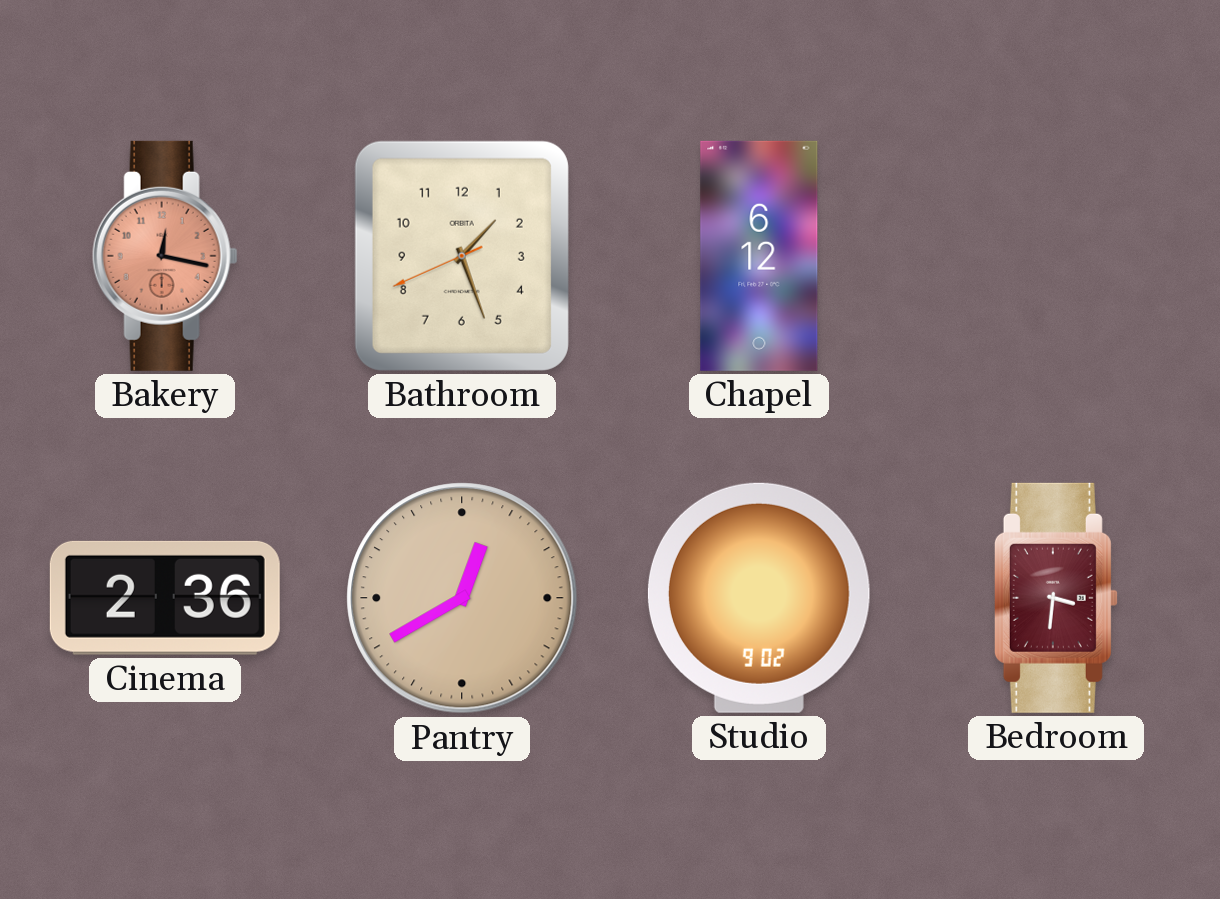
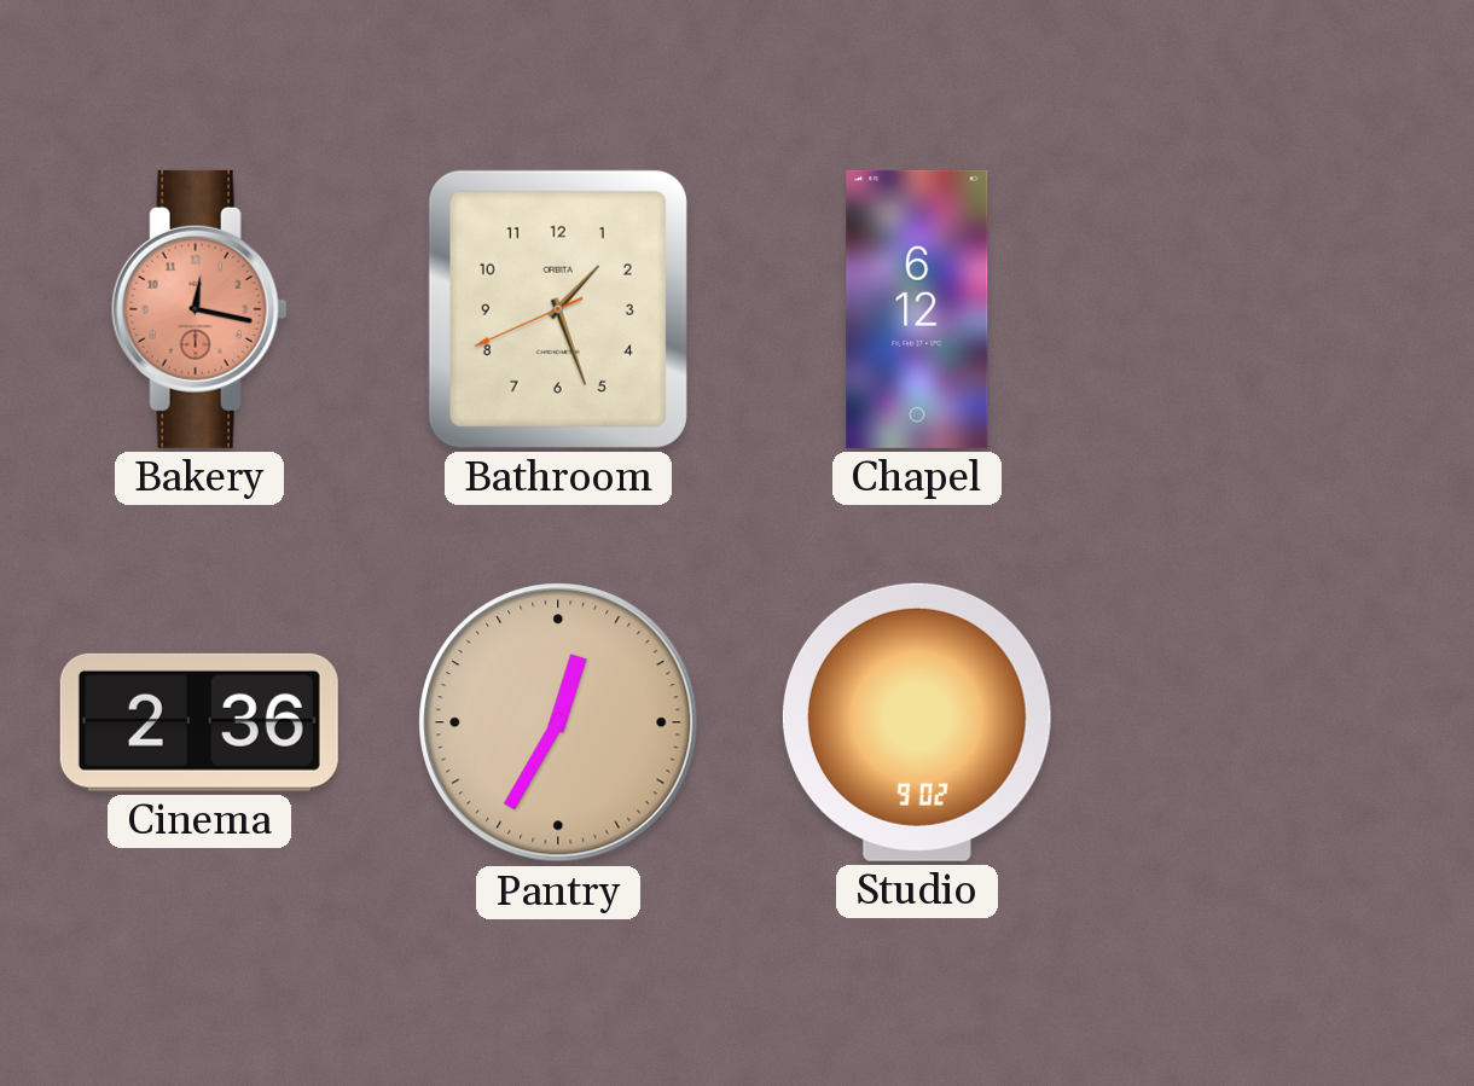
Pantry: 12:40 -> 12:35
Bedroom: 3:31 -> none
